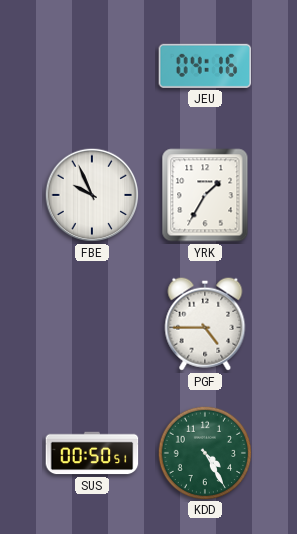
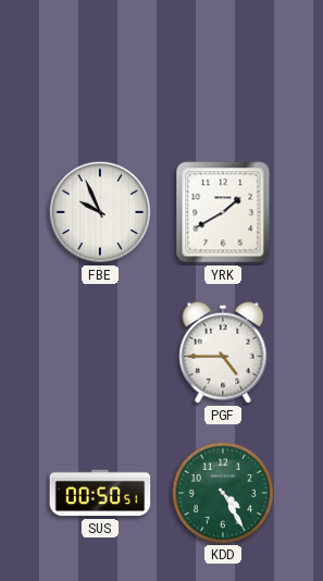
JEU: 04:16 -> none
YRK: 1:35 -> 1:40
